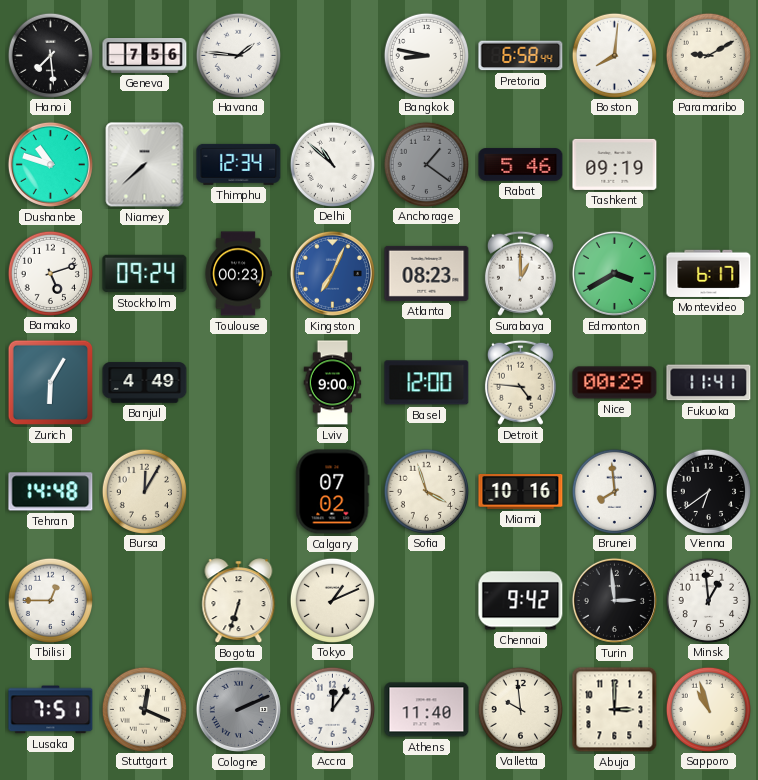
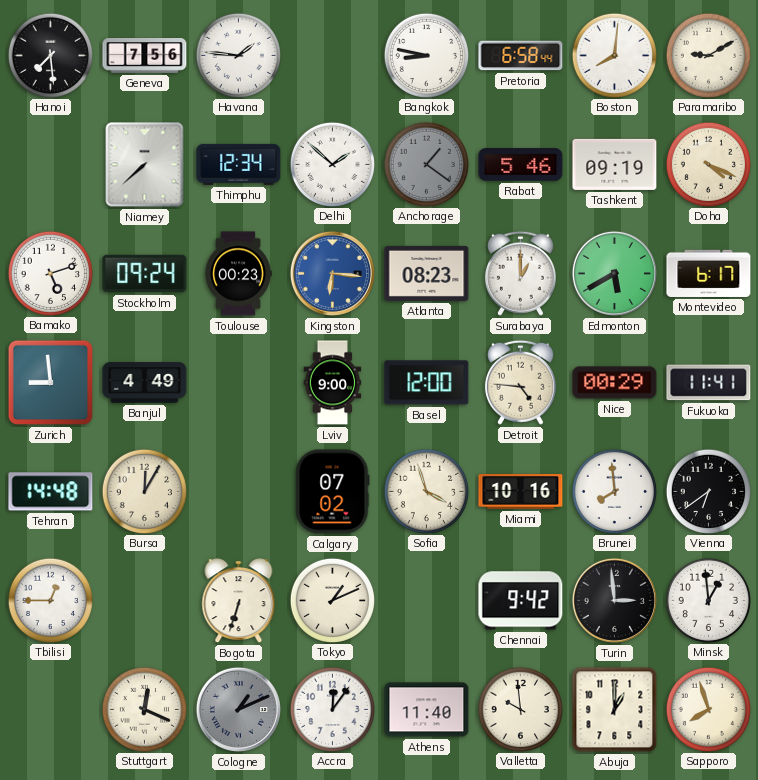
Dushanbe: 10:48 -> none
Delhi: 10:52 -> 1:52
Doha: none -> 4:19
Kingston: 7:04 -> 6:16
Edmonton: 3:40 -> 5:40
Zurich: 6:05 -> 8:59
Lusaka: 7:51 -> none
Cologne: 2:11 -> 1:11
Abuja: 3:00 -> 1:00
Sapporo: 10:57 -> 7:57
